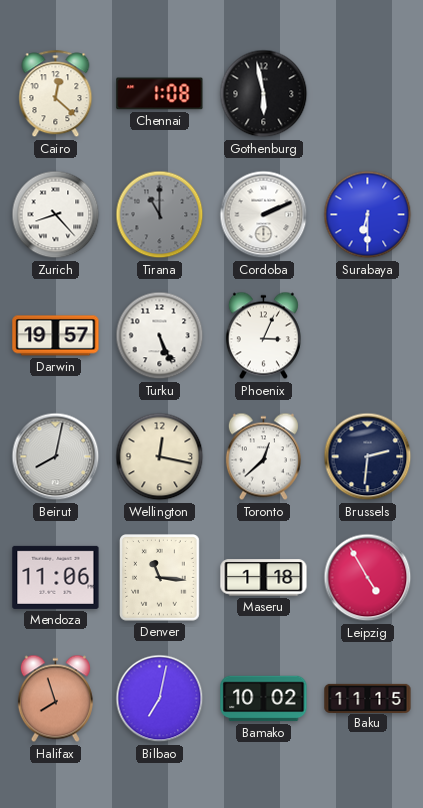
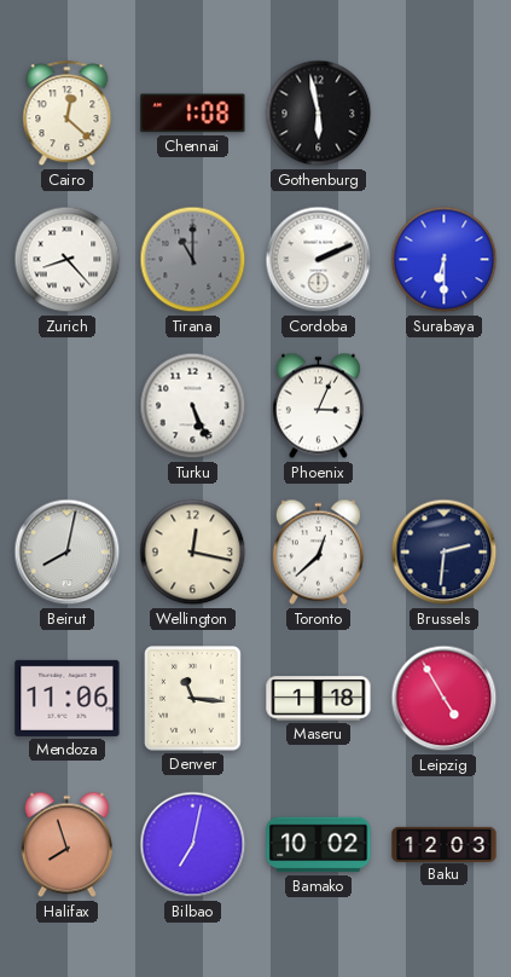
Darwin: 19:57 -> none
Baku: 11:15 -> 12:03
